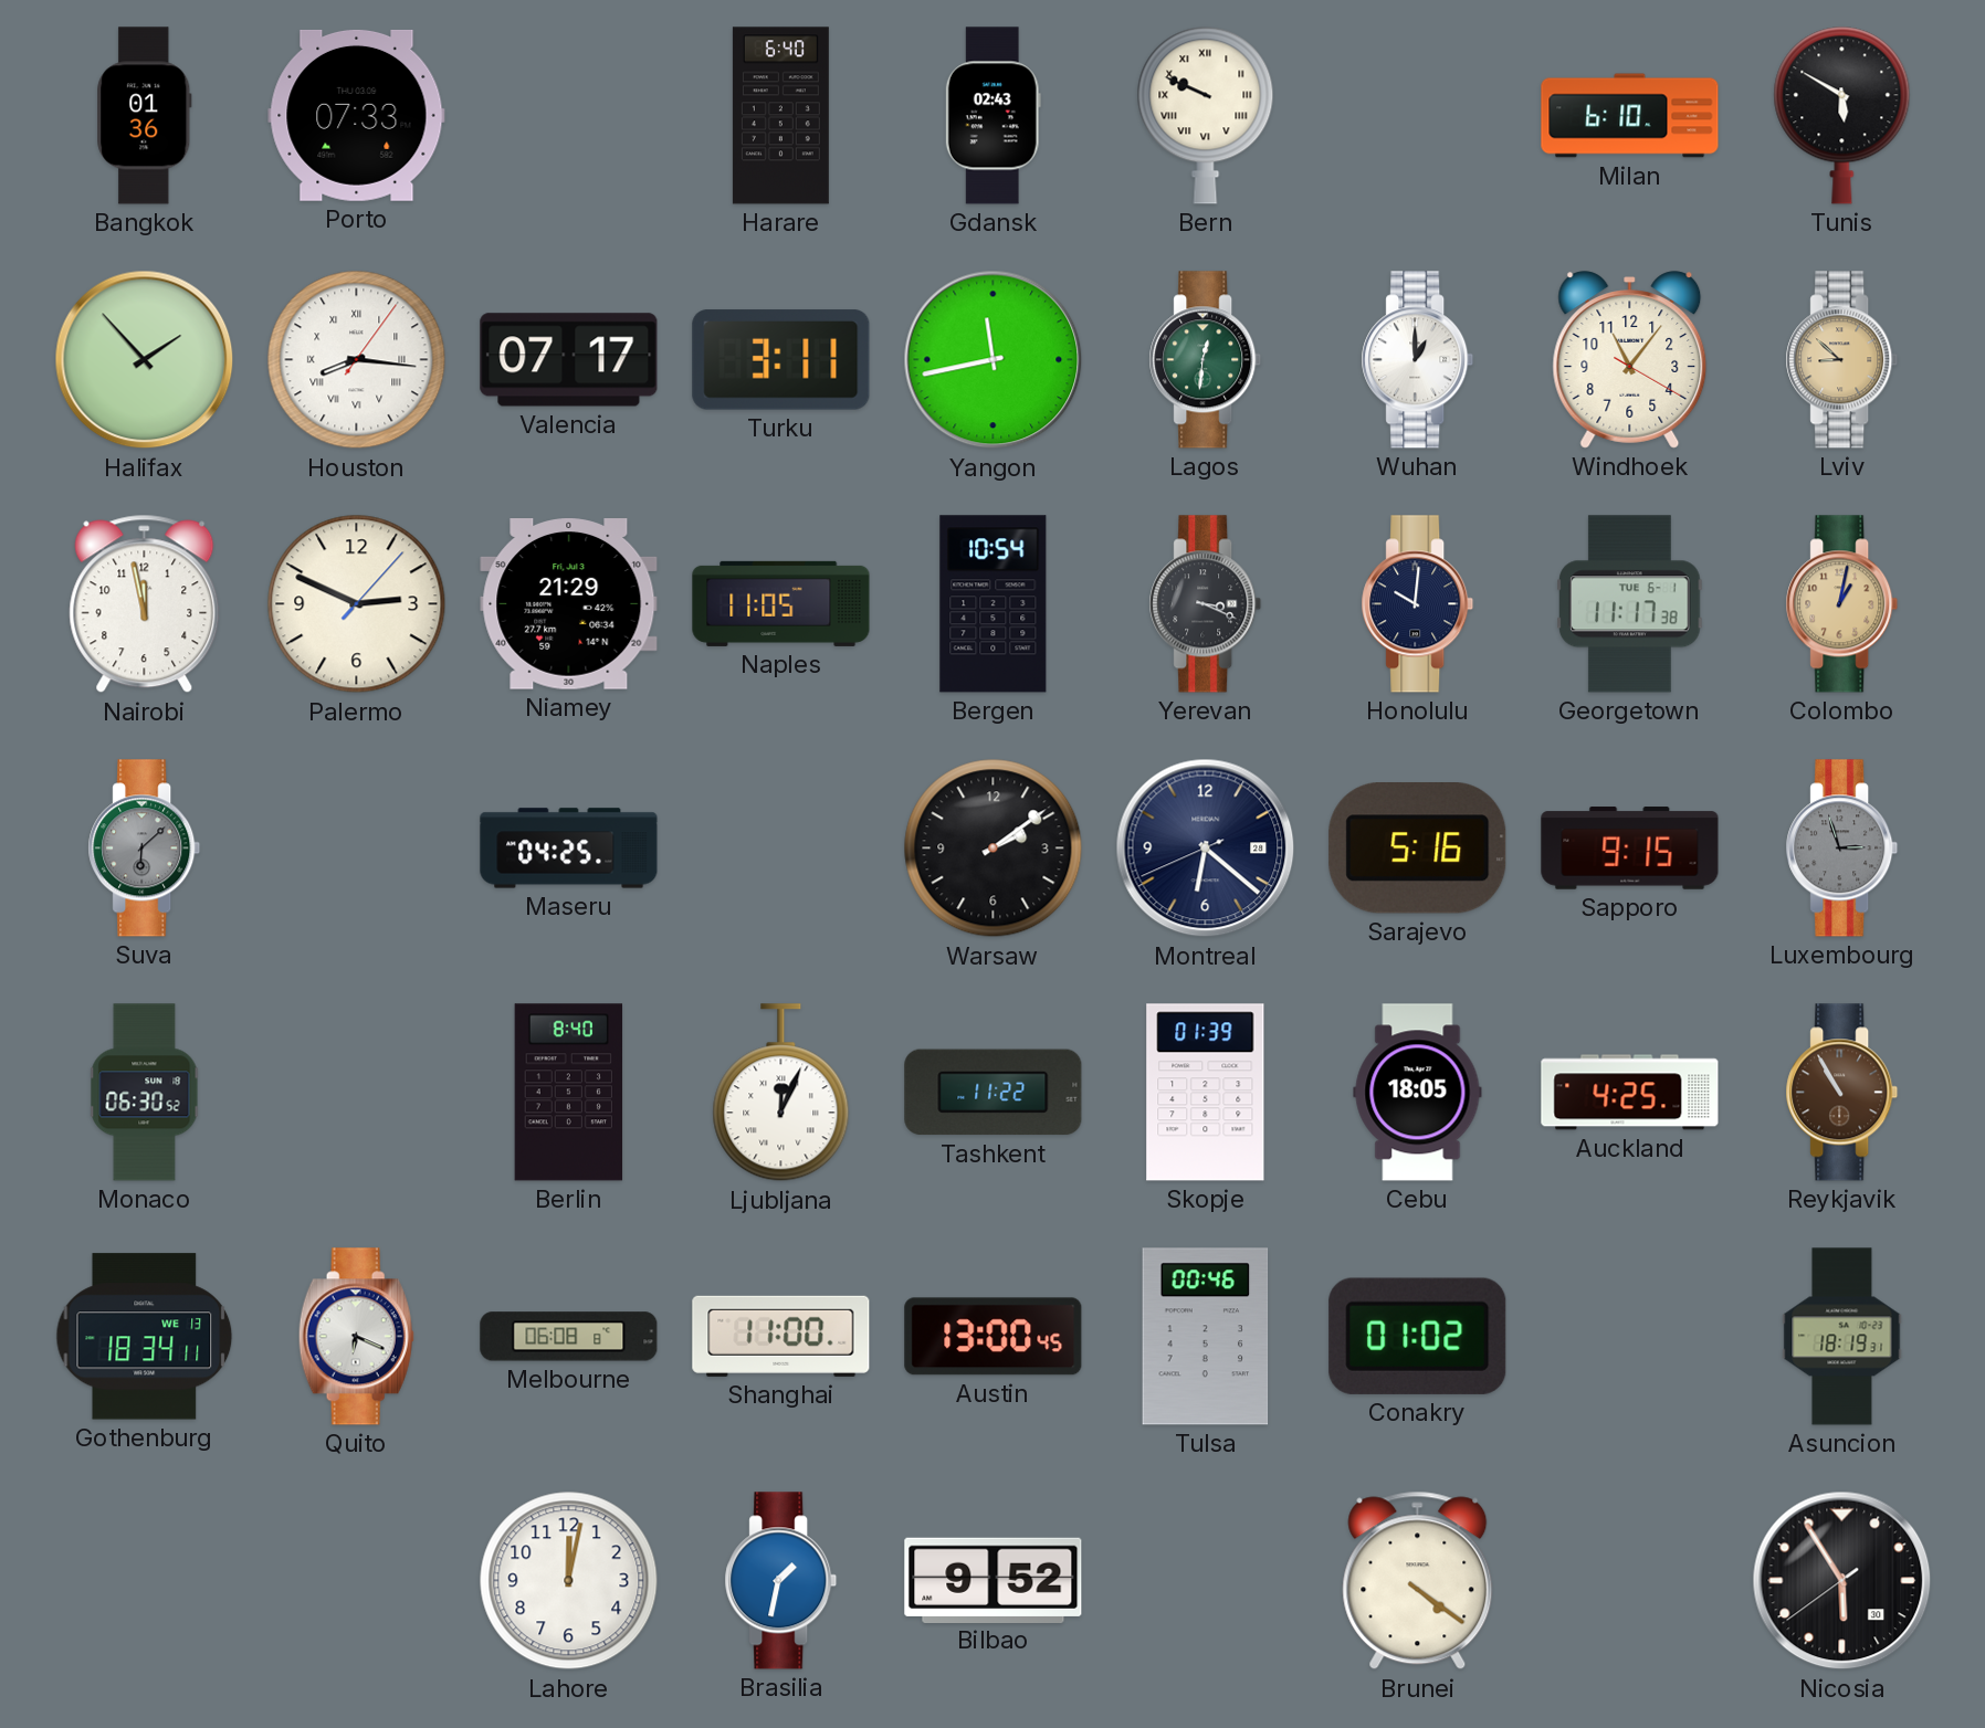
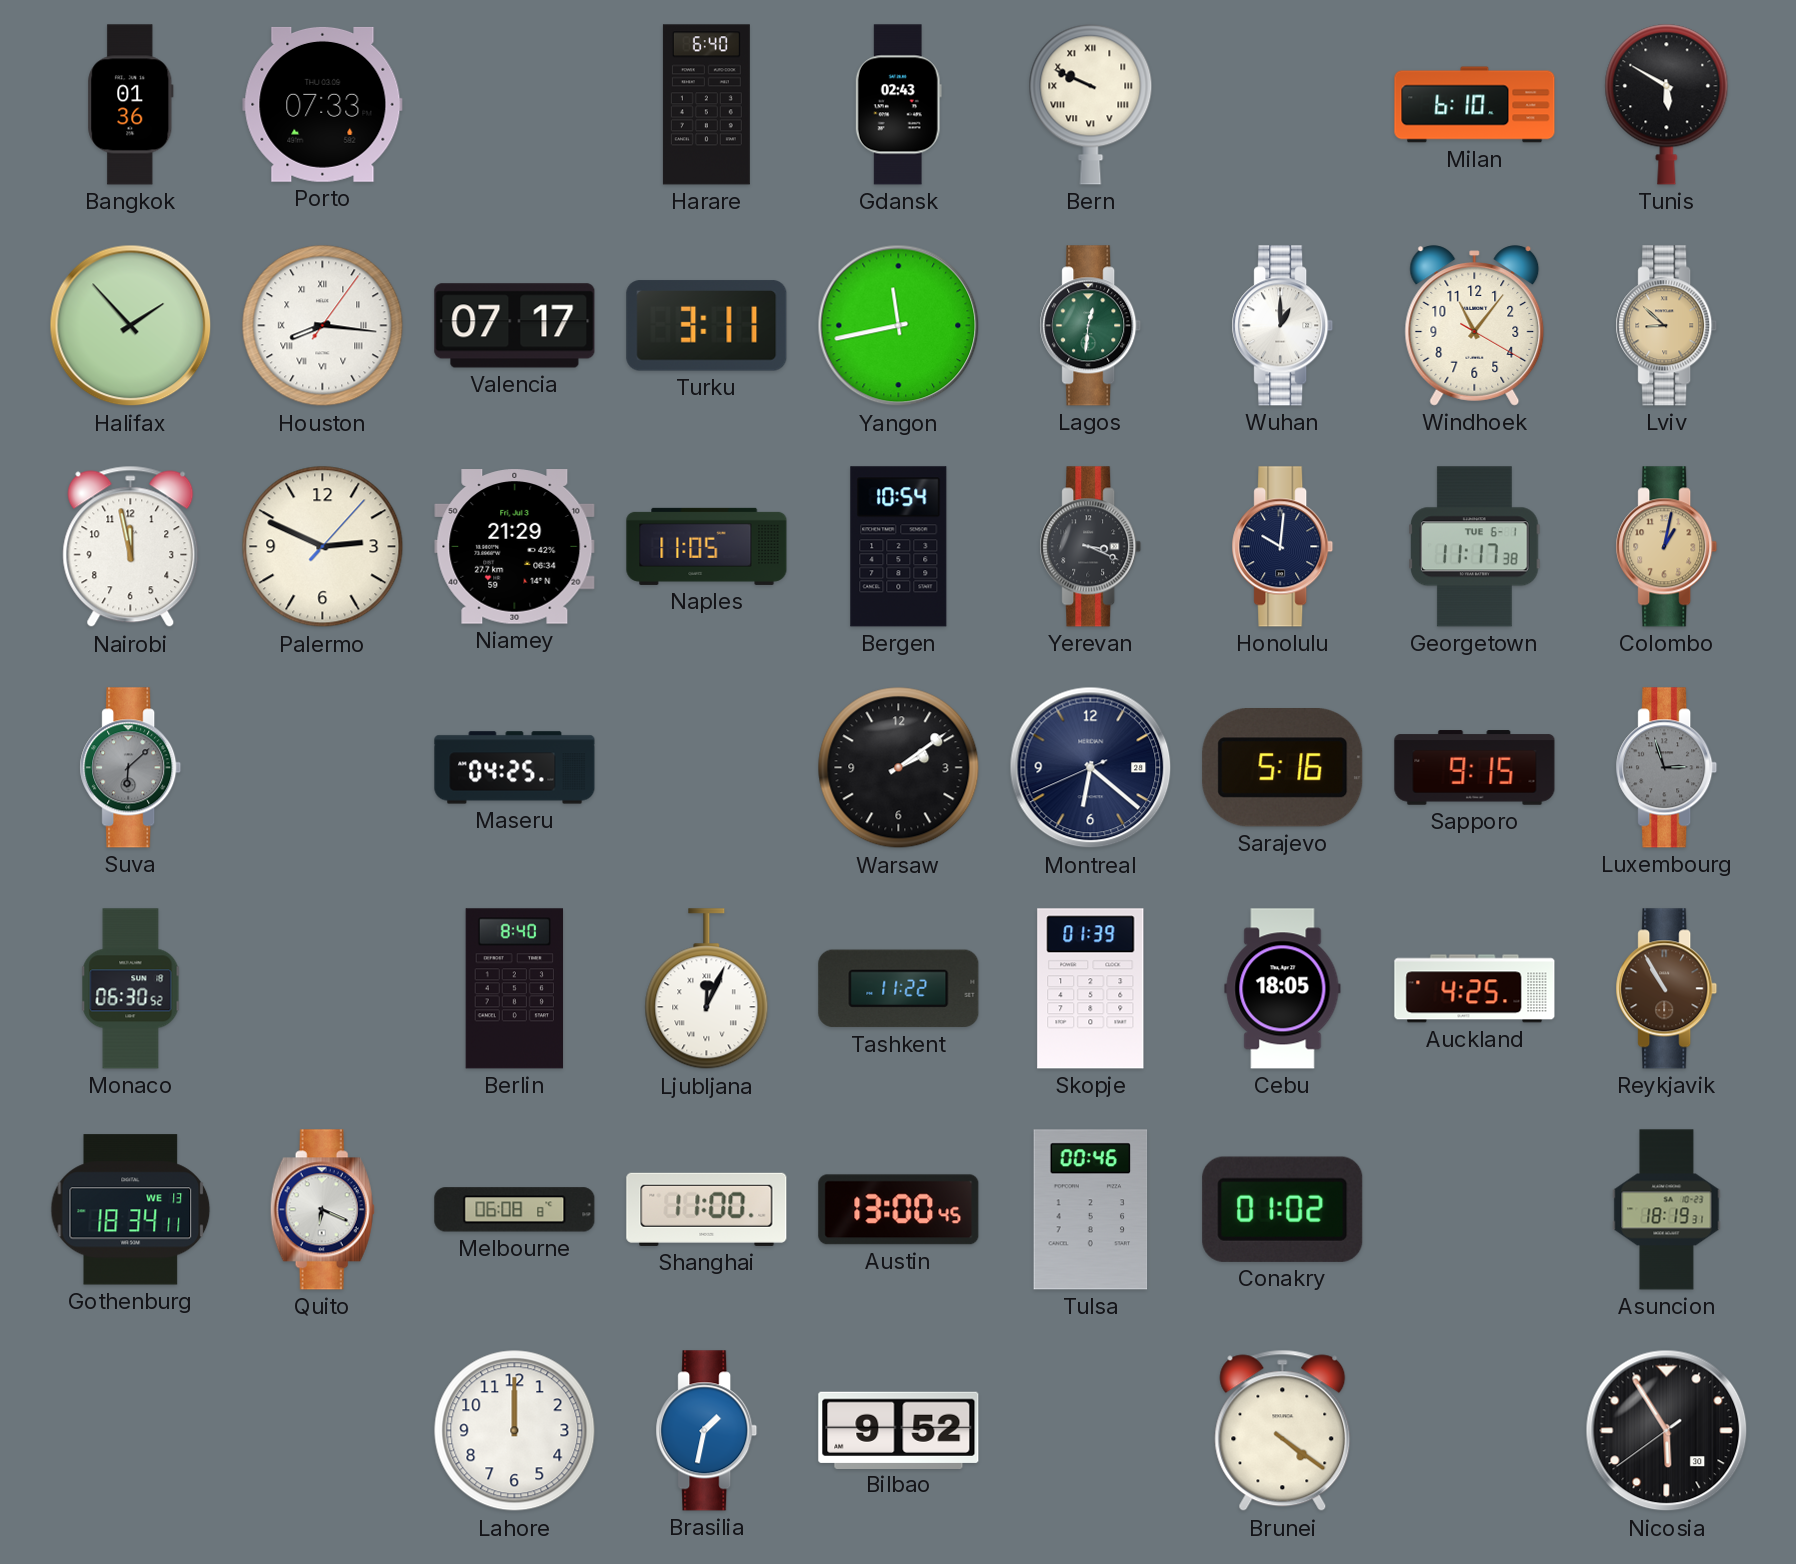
Lahore: 12:02 -> 12:00
